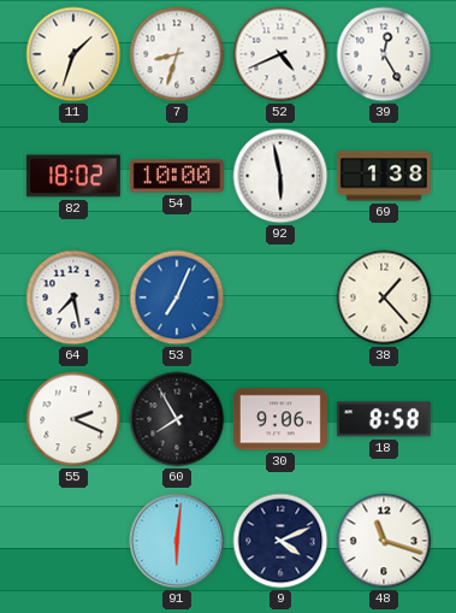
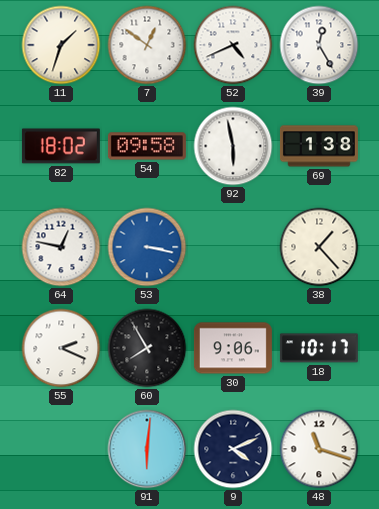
7: 8:33 -> 12:51
54: 10:00 -> 09:58
64: 7:28 -> 12:47
53: 7:04 -> 3:17
18: 8:58 -> 10:17
